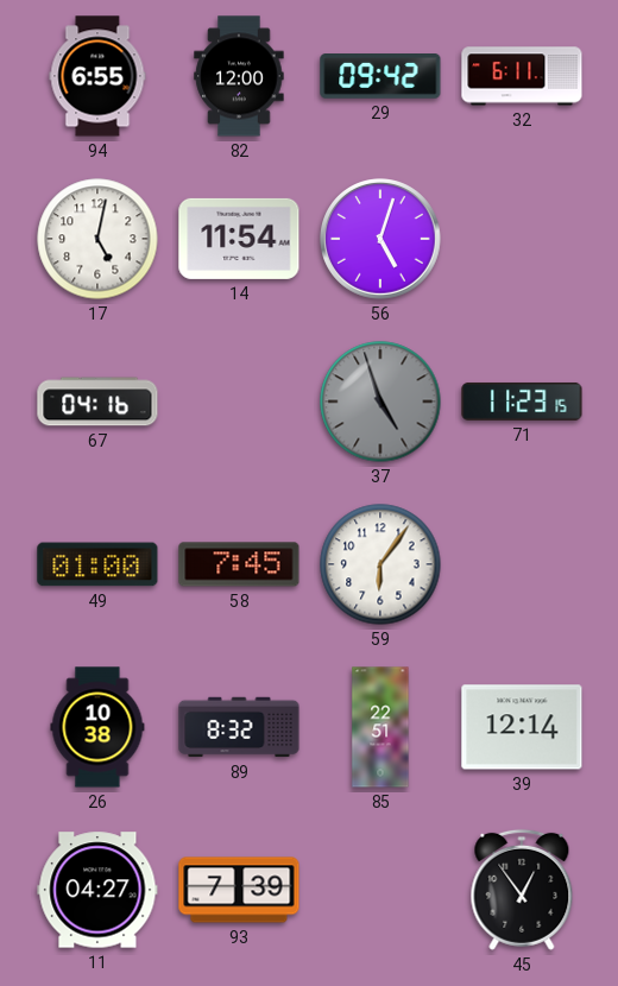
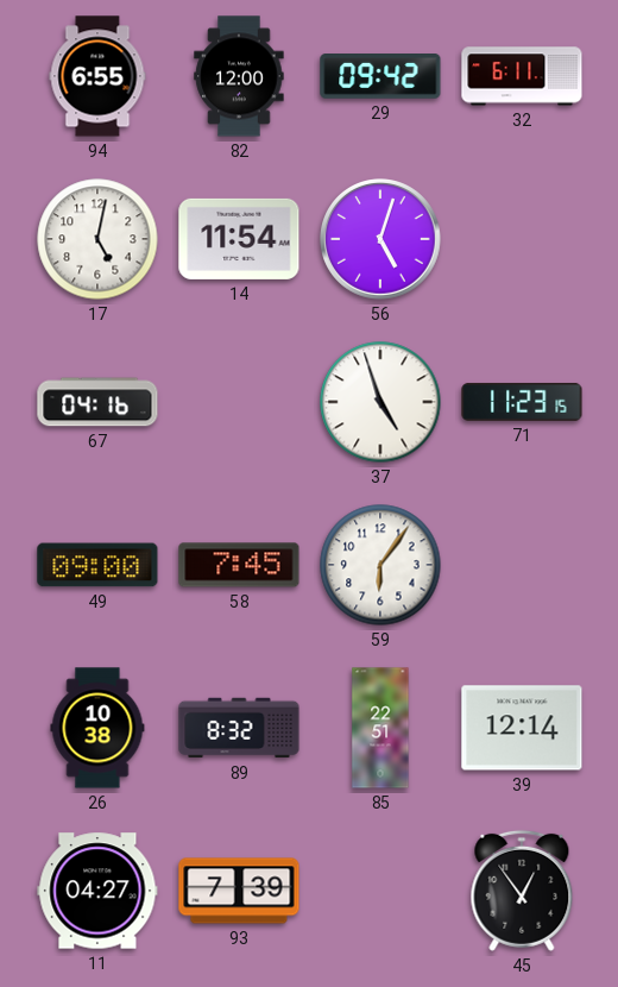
37 dial: grey -> white
49: 01:00 -> 09:00
